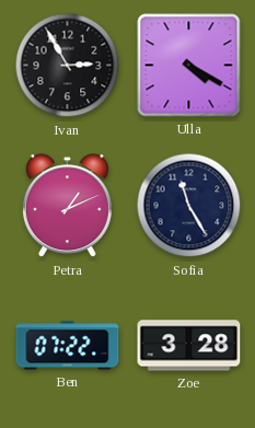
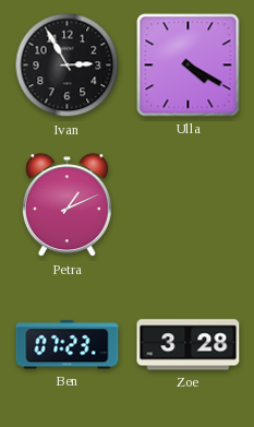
Sofia: 11:25 -> none
Ben: 07:22 -> 07:23
